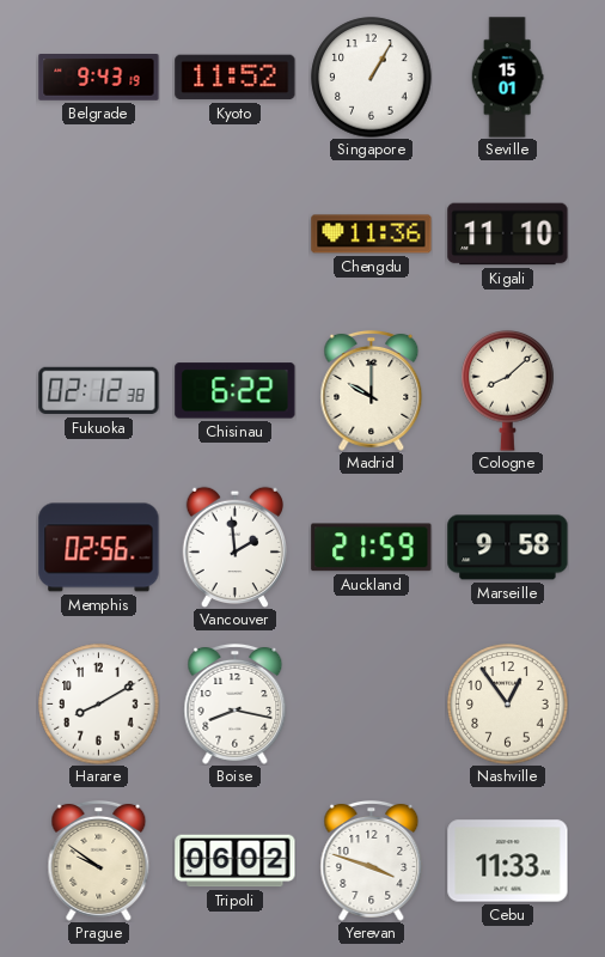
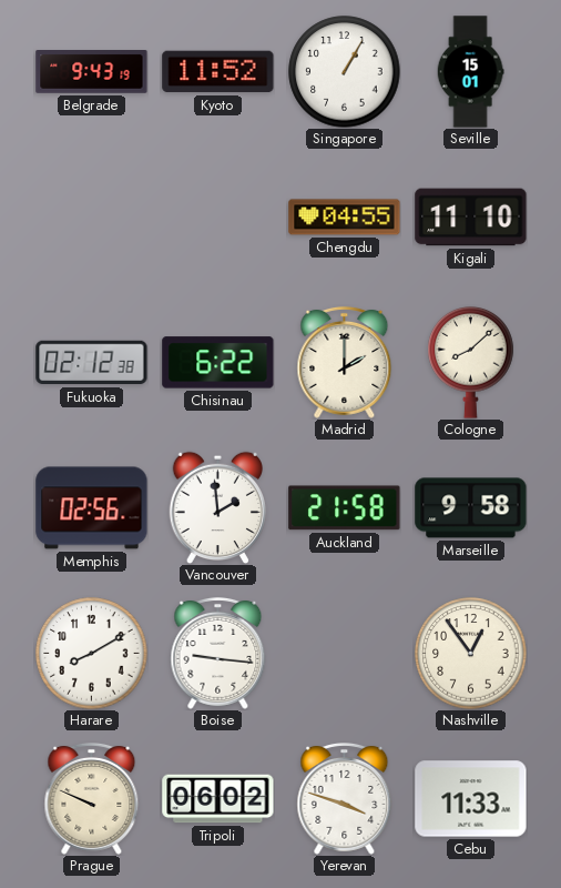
Chengdu: 11:36 -> 04:55
Madrid: 10:00 -> 2:00
Auckland: 21:59 -> 21:58
Boise: 8:17 -> 9:16
Prague: 9:51 -> 9:49
